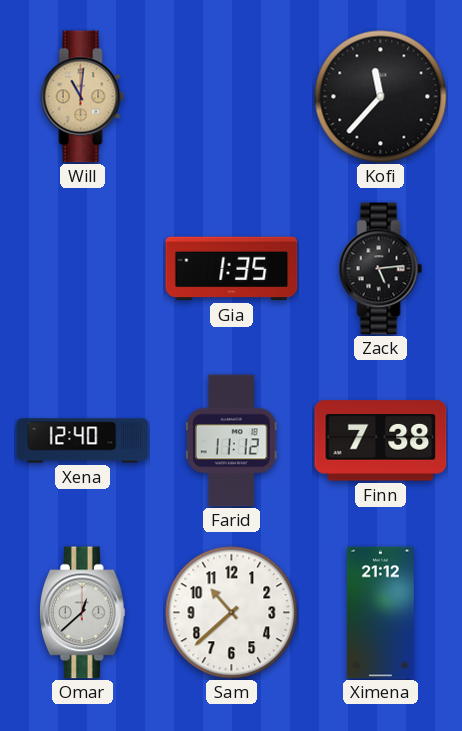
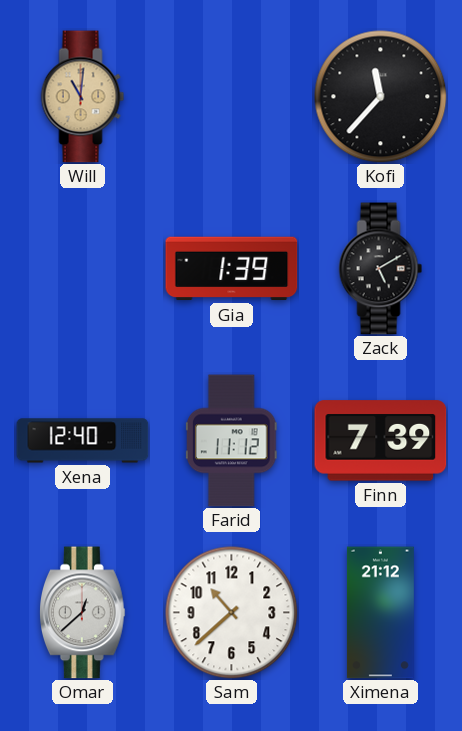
Gia: 1:35 -> 1:39
Zack: 5:14 -> 5:10
Finn: 7:38 -> 7:39
